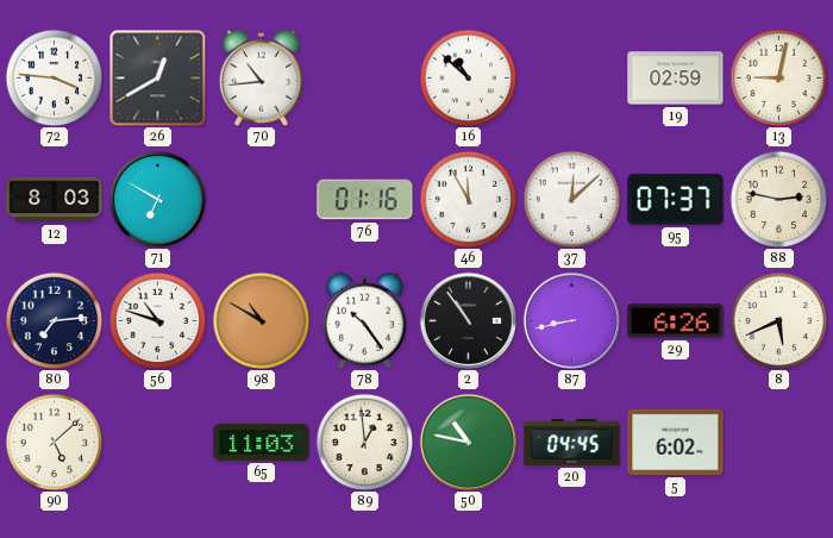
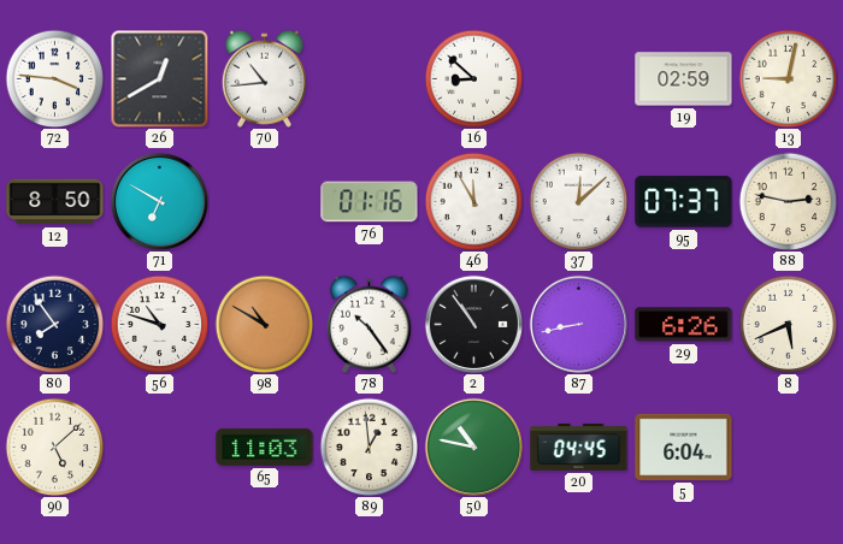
16: 10:52 -> 8:52
12: 8:03 -> 8:50
80: 7:14 -> 7:54
5: 6:02 -> 6:04
